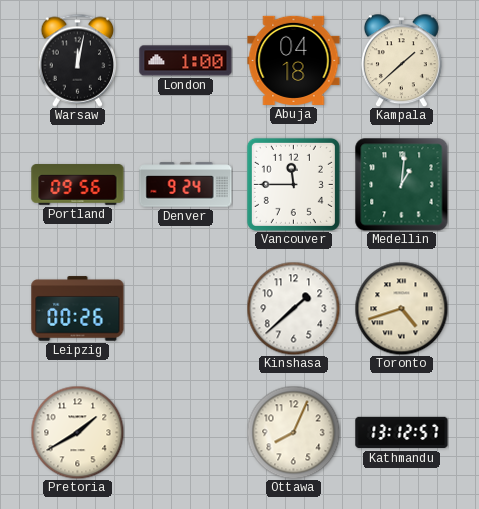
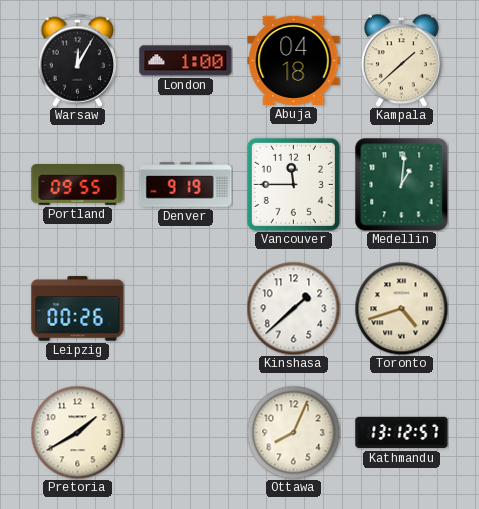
Warsaw: 12:02 -> 12:05
Portland: 09:56 -> 09:55
Denver: 9:24 -> 9:19
